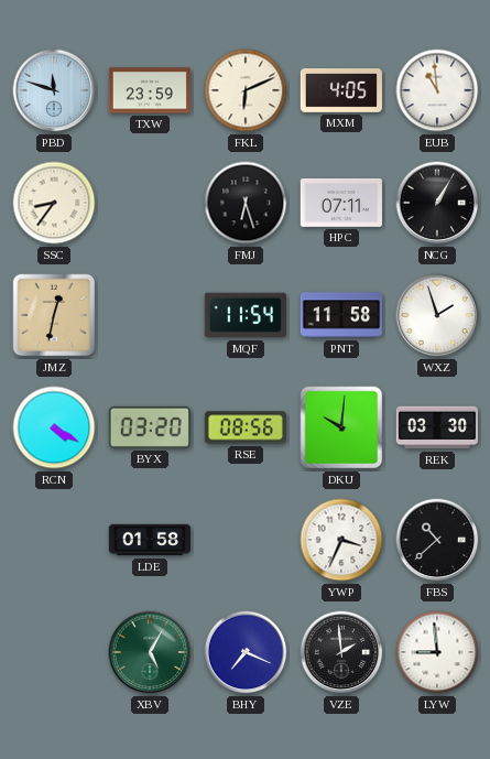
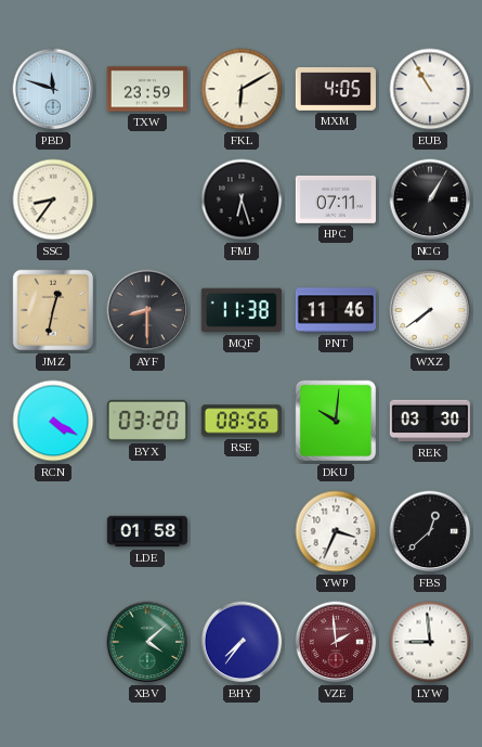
FKL: 6:11 -> 6:10
EUB: 10:59 -> 10:55
AYF: none -> 8:30
MQF: 11:54 -> 11:38
PNT: 11:58 -> 11:46
WXZ: 1:57 -> 7:39
FBS: 10:38 -> 12:38
XBV: 5:05 -> 4:08
BHY: 7:19 -> 7:36
VZE dial: black -> burgundy
